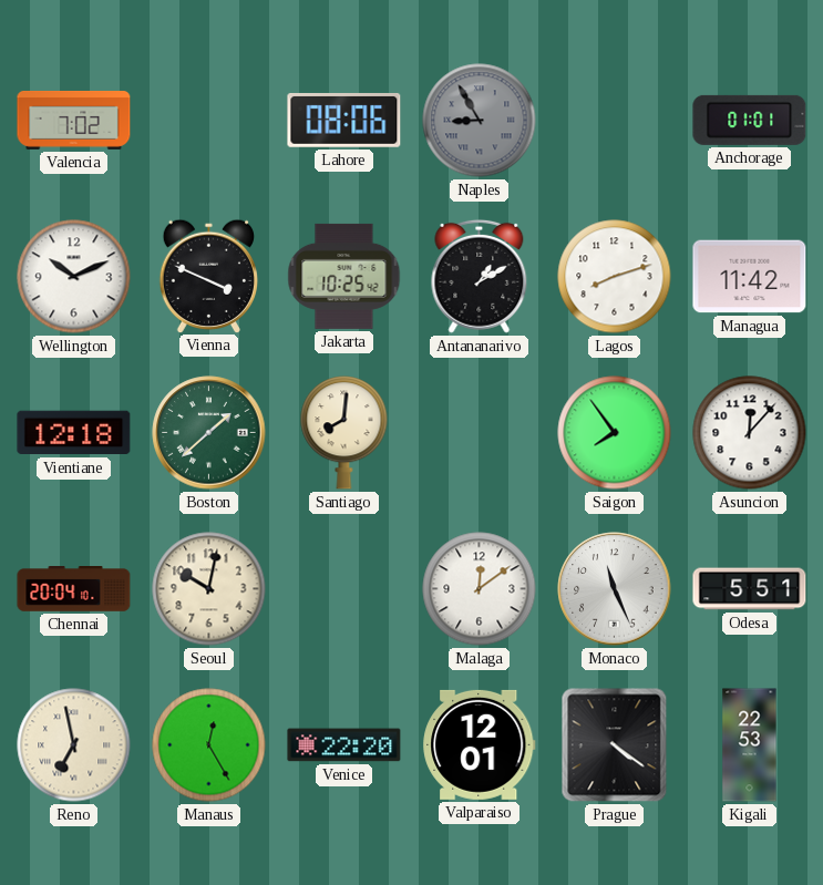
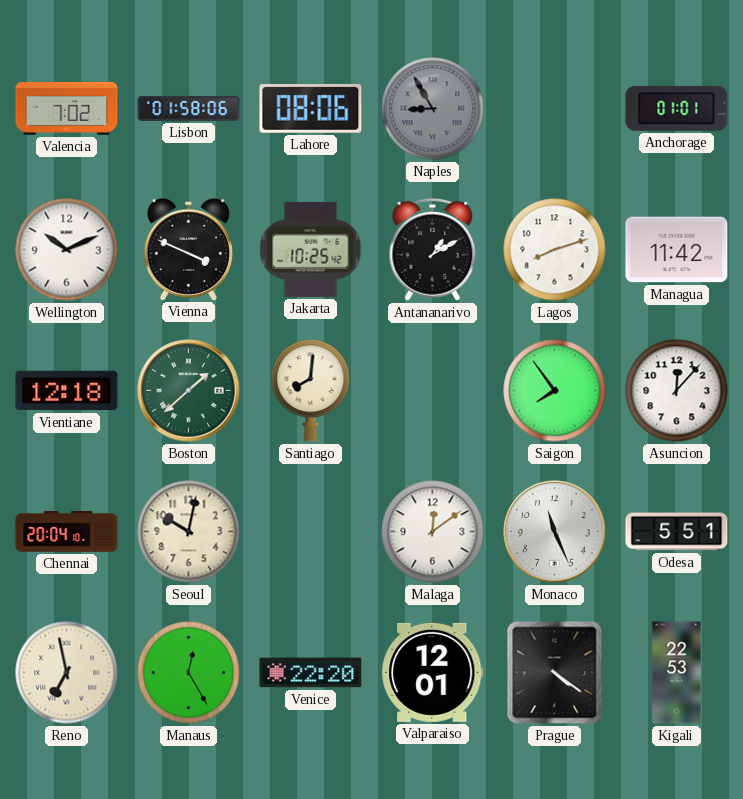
Lisbon: none -> 01:58
